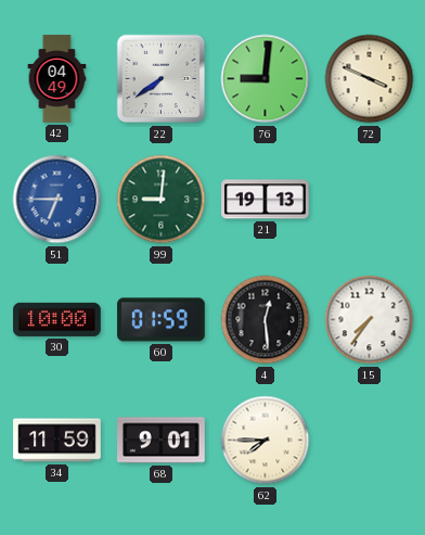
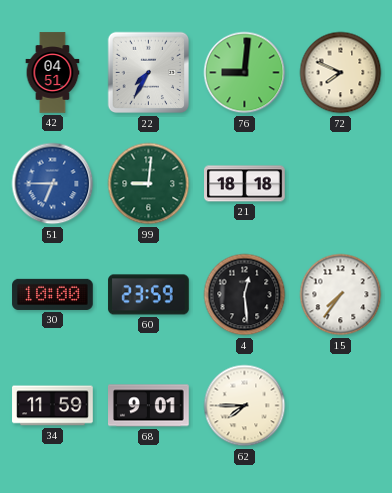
42: 04:49 -> 04:51
22: 7:39 -> 7:35
72: 3:49 -> 7:49
21: 19:13 -> 18:18
60: 01:59 -> 23:59
